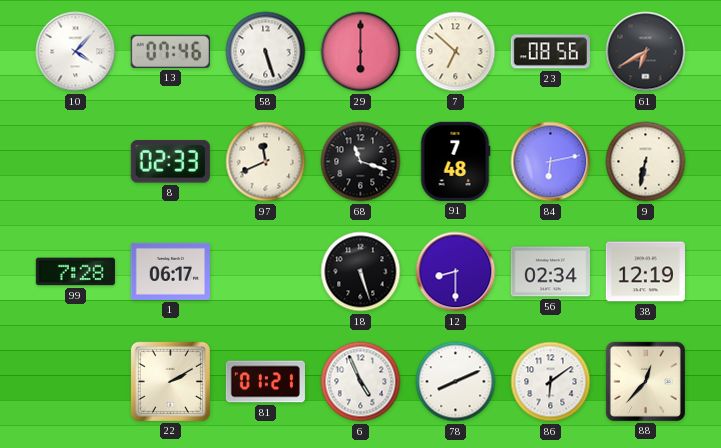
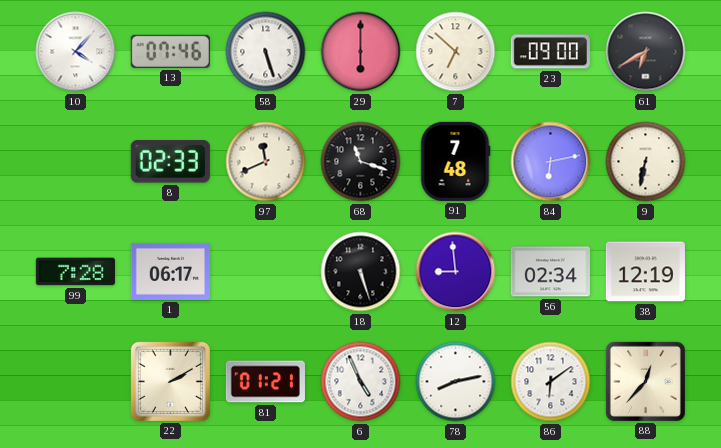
23: 08:56 -> 09:00
12: 8:30 -> 8:59
78: 8:11 -> 8:13
